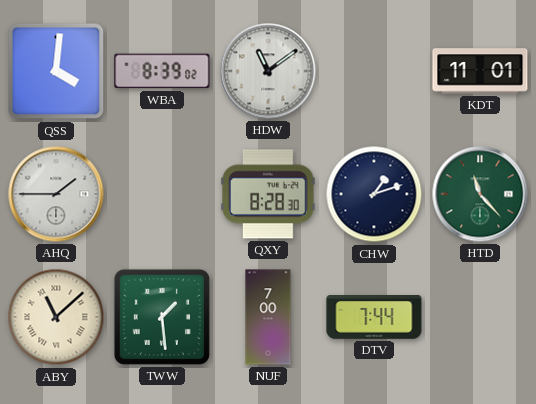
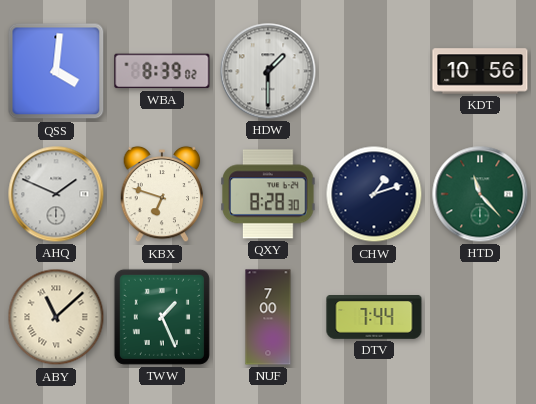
HDW: 11:09 -> 1:30
KDT: 11:01 -> 10:56
AHQ: 1:45 -> 1:49
KBX: none -> 6:48
TWW: 1:29 -> 1:26
